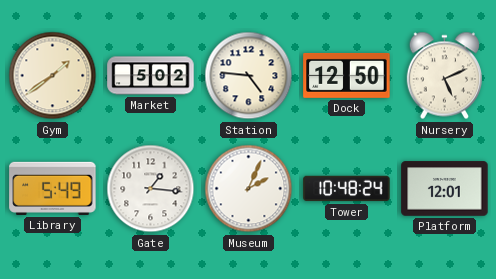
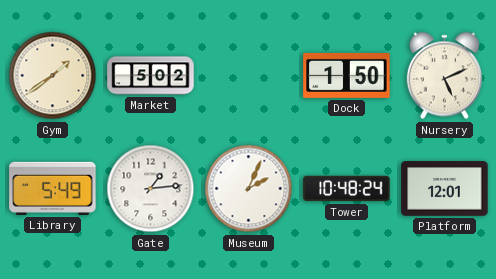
Station: 4:46 -> none
Dock: 12:50 -> 1:50
Gate: 1:16 -> 1:14
